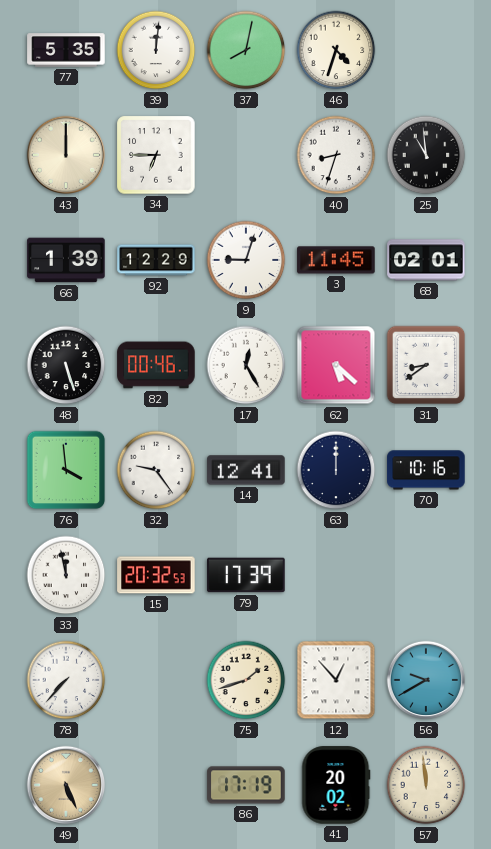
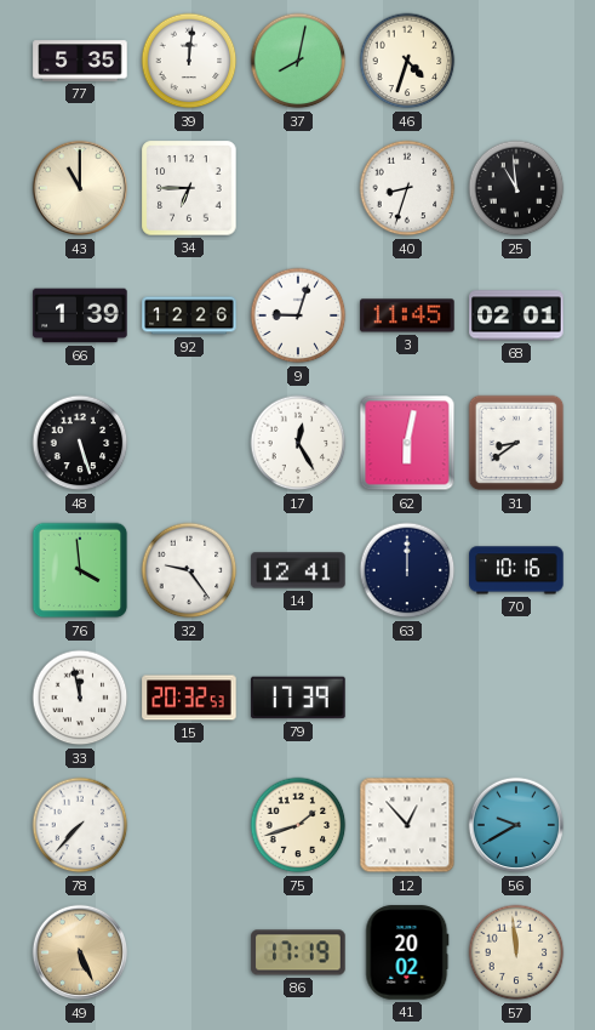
43: 12:00 -> 11:00
92: 12:29 -> 12:26
82: 00:46 -> none
62: 5:22 -> 6:02
